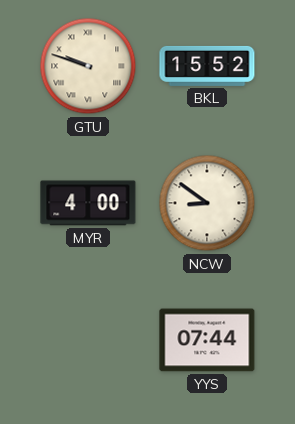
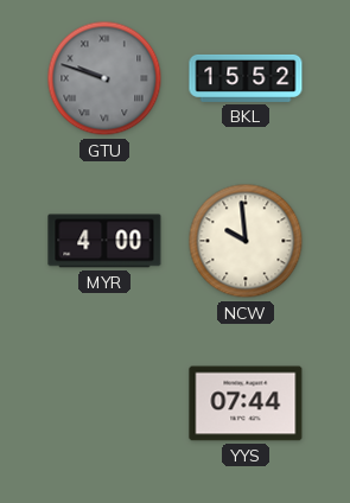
GTU dial: cream -> grey
NCW: 8:51 -> 9:59
